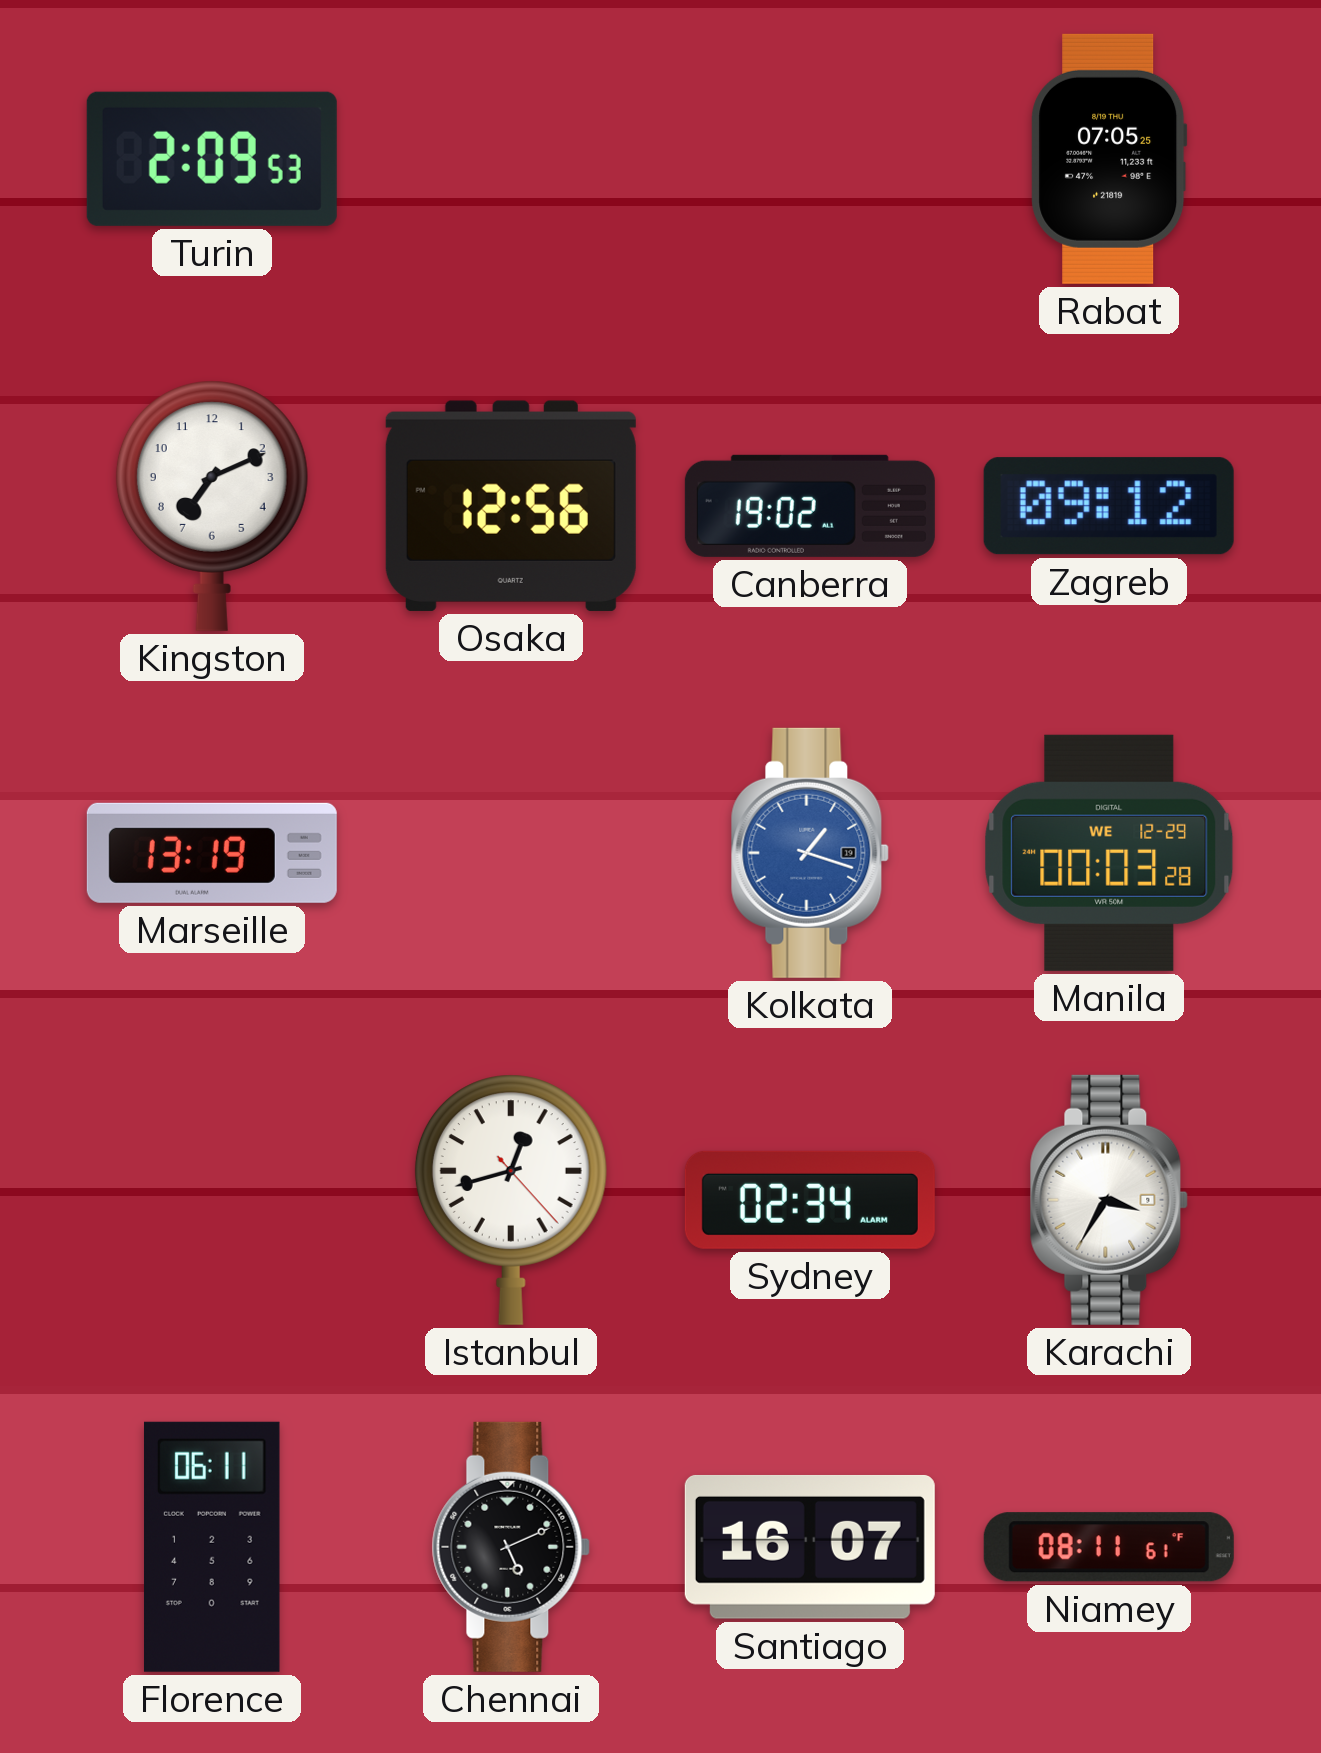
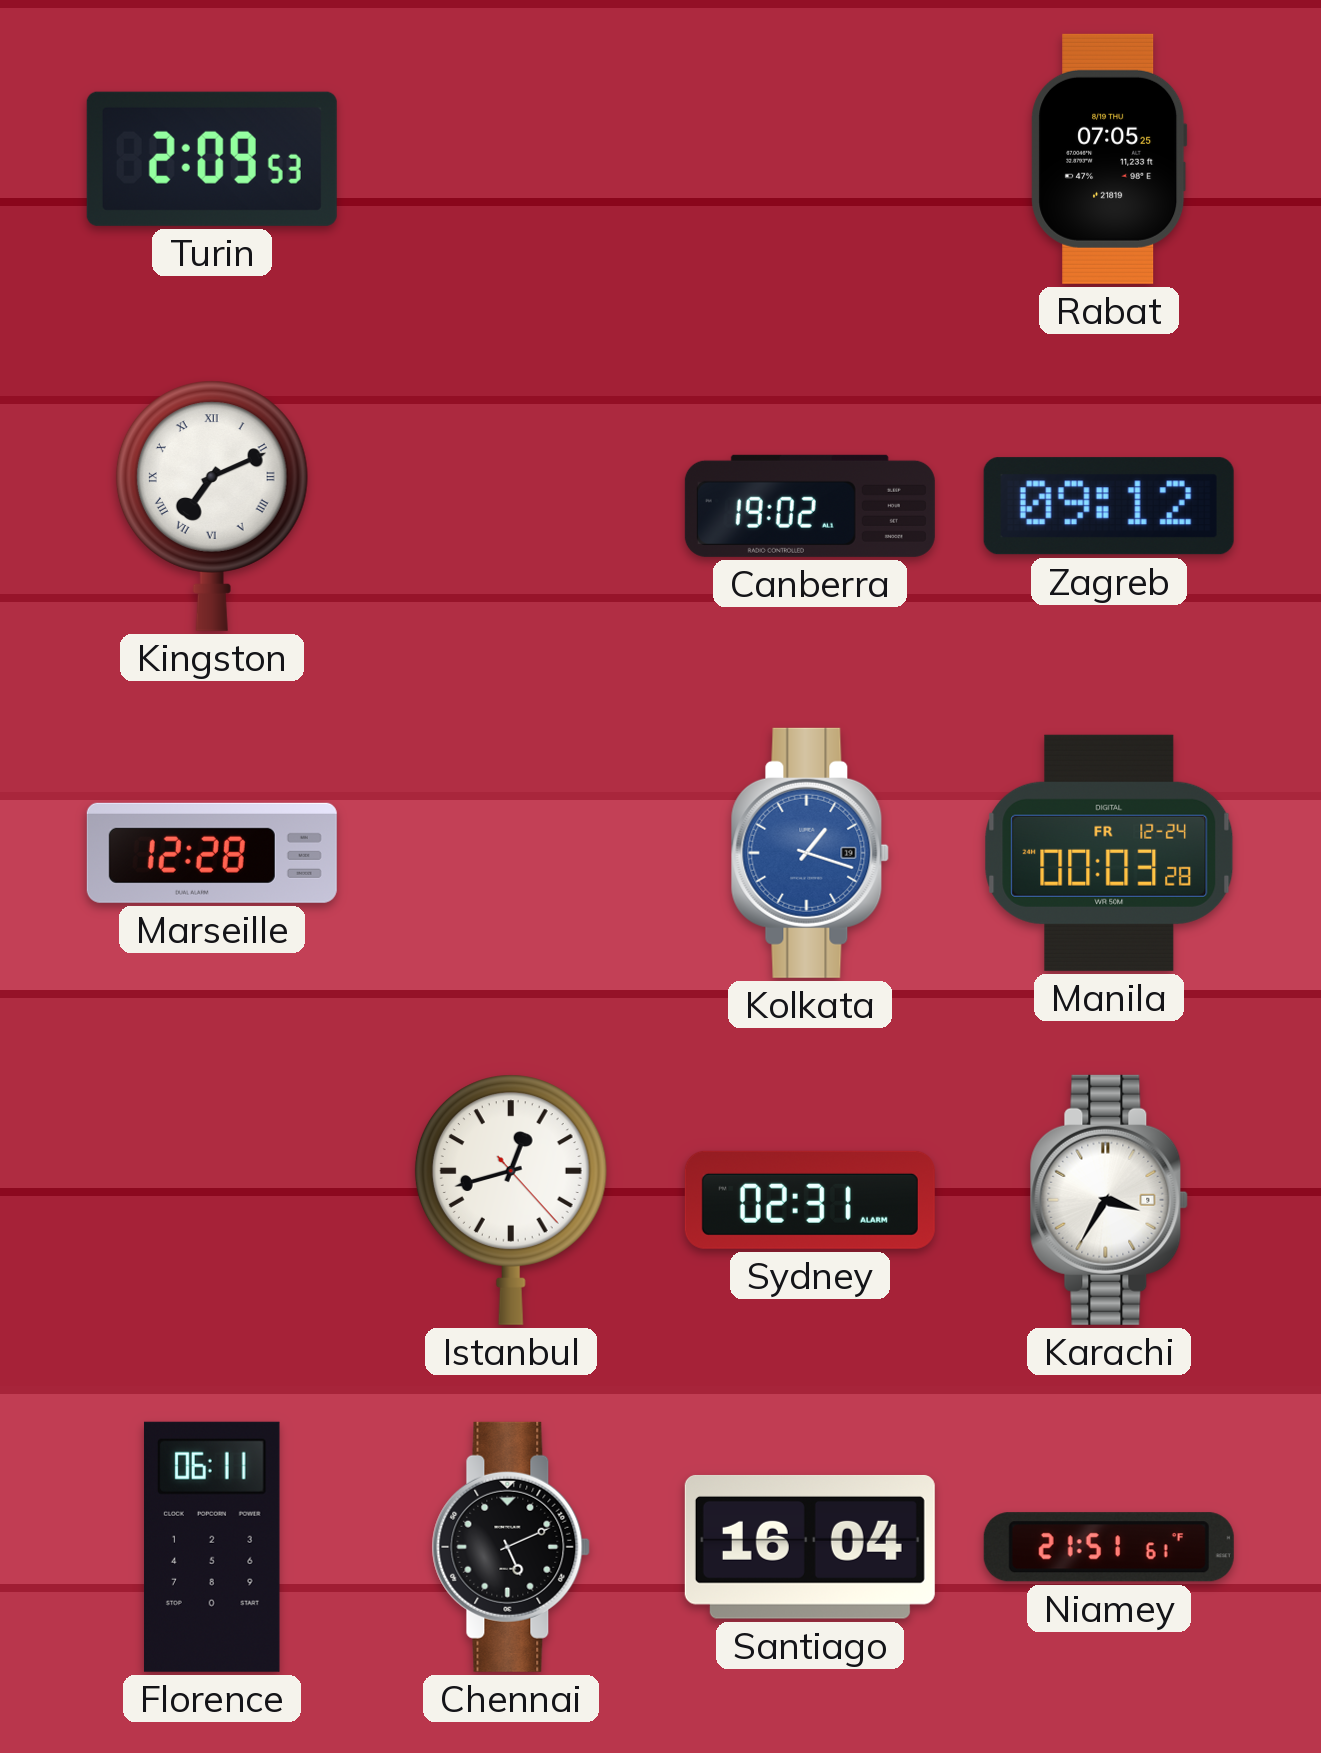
Kingston numerals: Arabic -> Roman
Osaka: 12:56 -> none
Marseille: 13:19 -> 12:28
Manila date: WE 12-29 -> FR 12-24
Sydney: 02:34 -> 02:31
Santiago: 16:07 -> 16:04
Niamey: 08:11 -> 21:51
